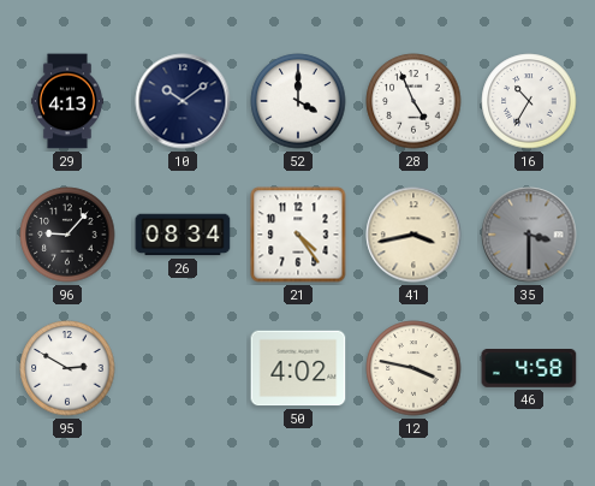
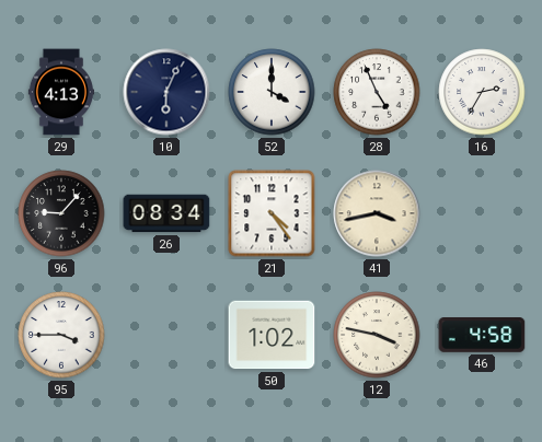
10: 10:09 -> 6:04
16: 10:35 -> 2:35
35: 3:30 -> none
95: 2:50 -> 3:45
50: 4:02 -> 1:02
